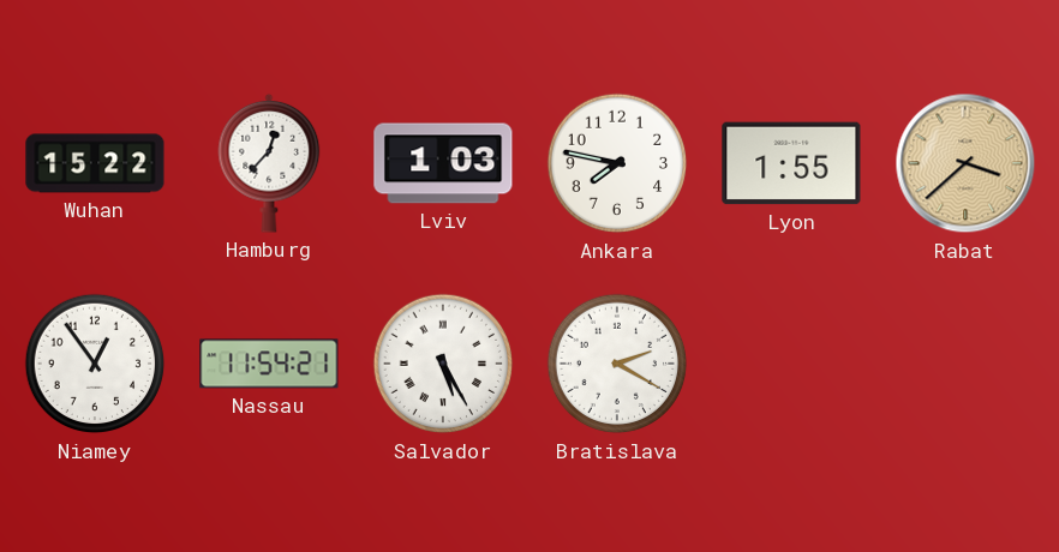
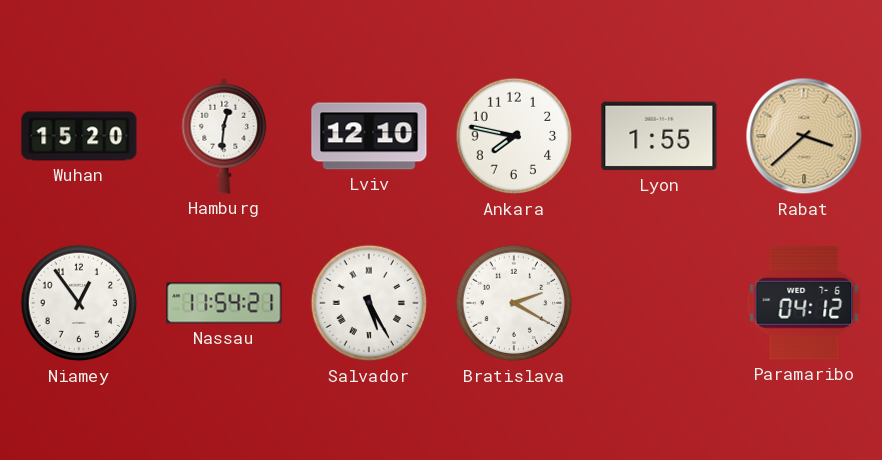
Wuhan: 15:22 -> 15:20
Hamburg: 12:37 -> 12:31
Lviv: 1:03 -> 12:10
Paramaribo: none -> 04:12
